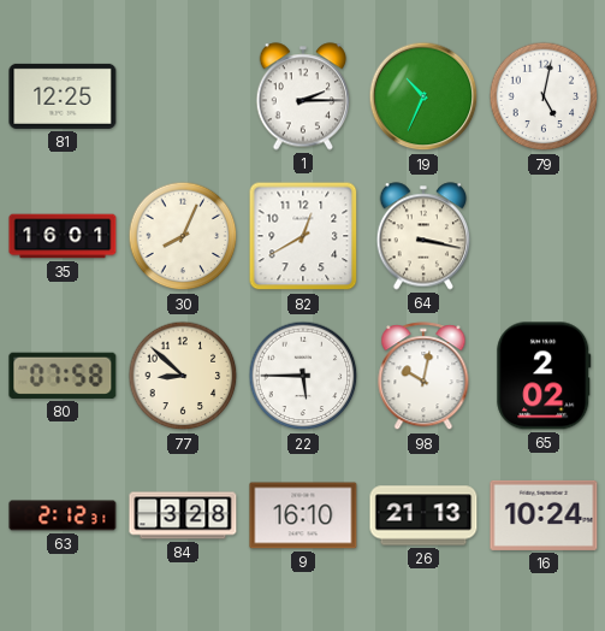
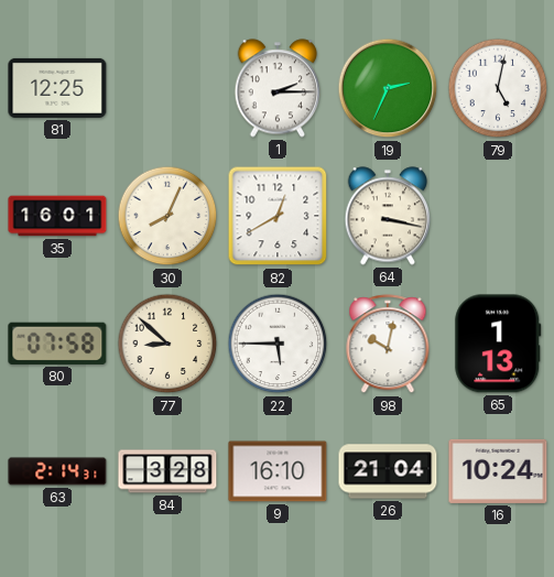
19: 10:34 -> 2:34
65: 2:02 -> 1:13
63: 2:12 -> 2:14
26: 21:13 -> 21:04
